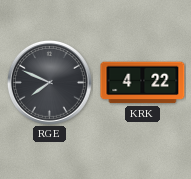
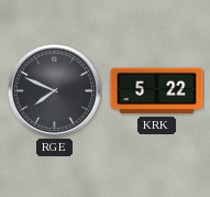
KRK: 4:22 -> 5:22
